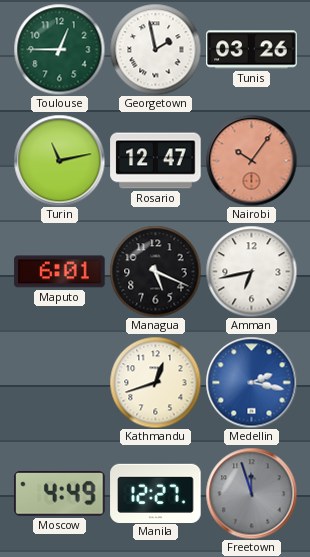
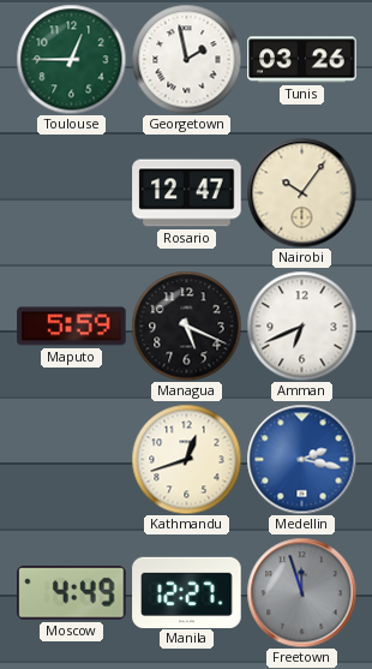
Turin: 11:13 -> none
Nairobi dial: salmon -> cream
Maputo: 6:01 -> 5:59
Amman: 6:43 -> 6:41
